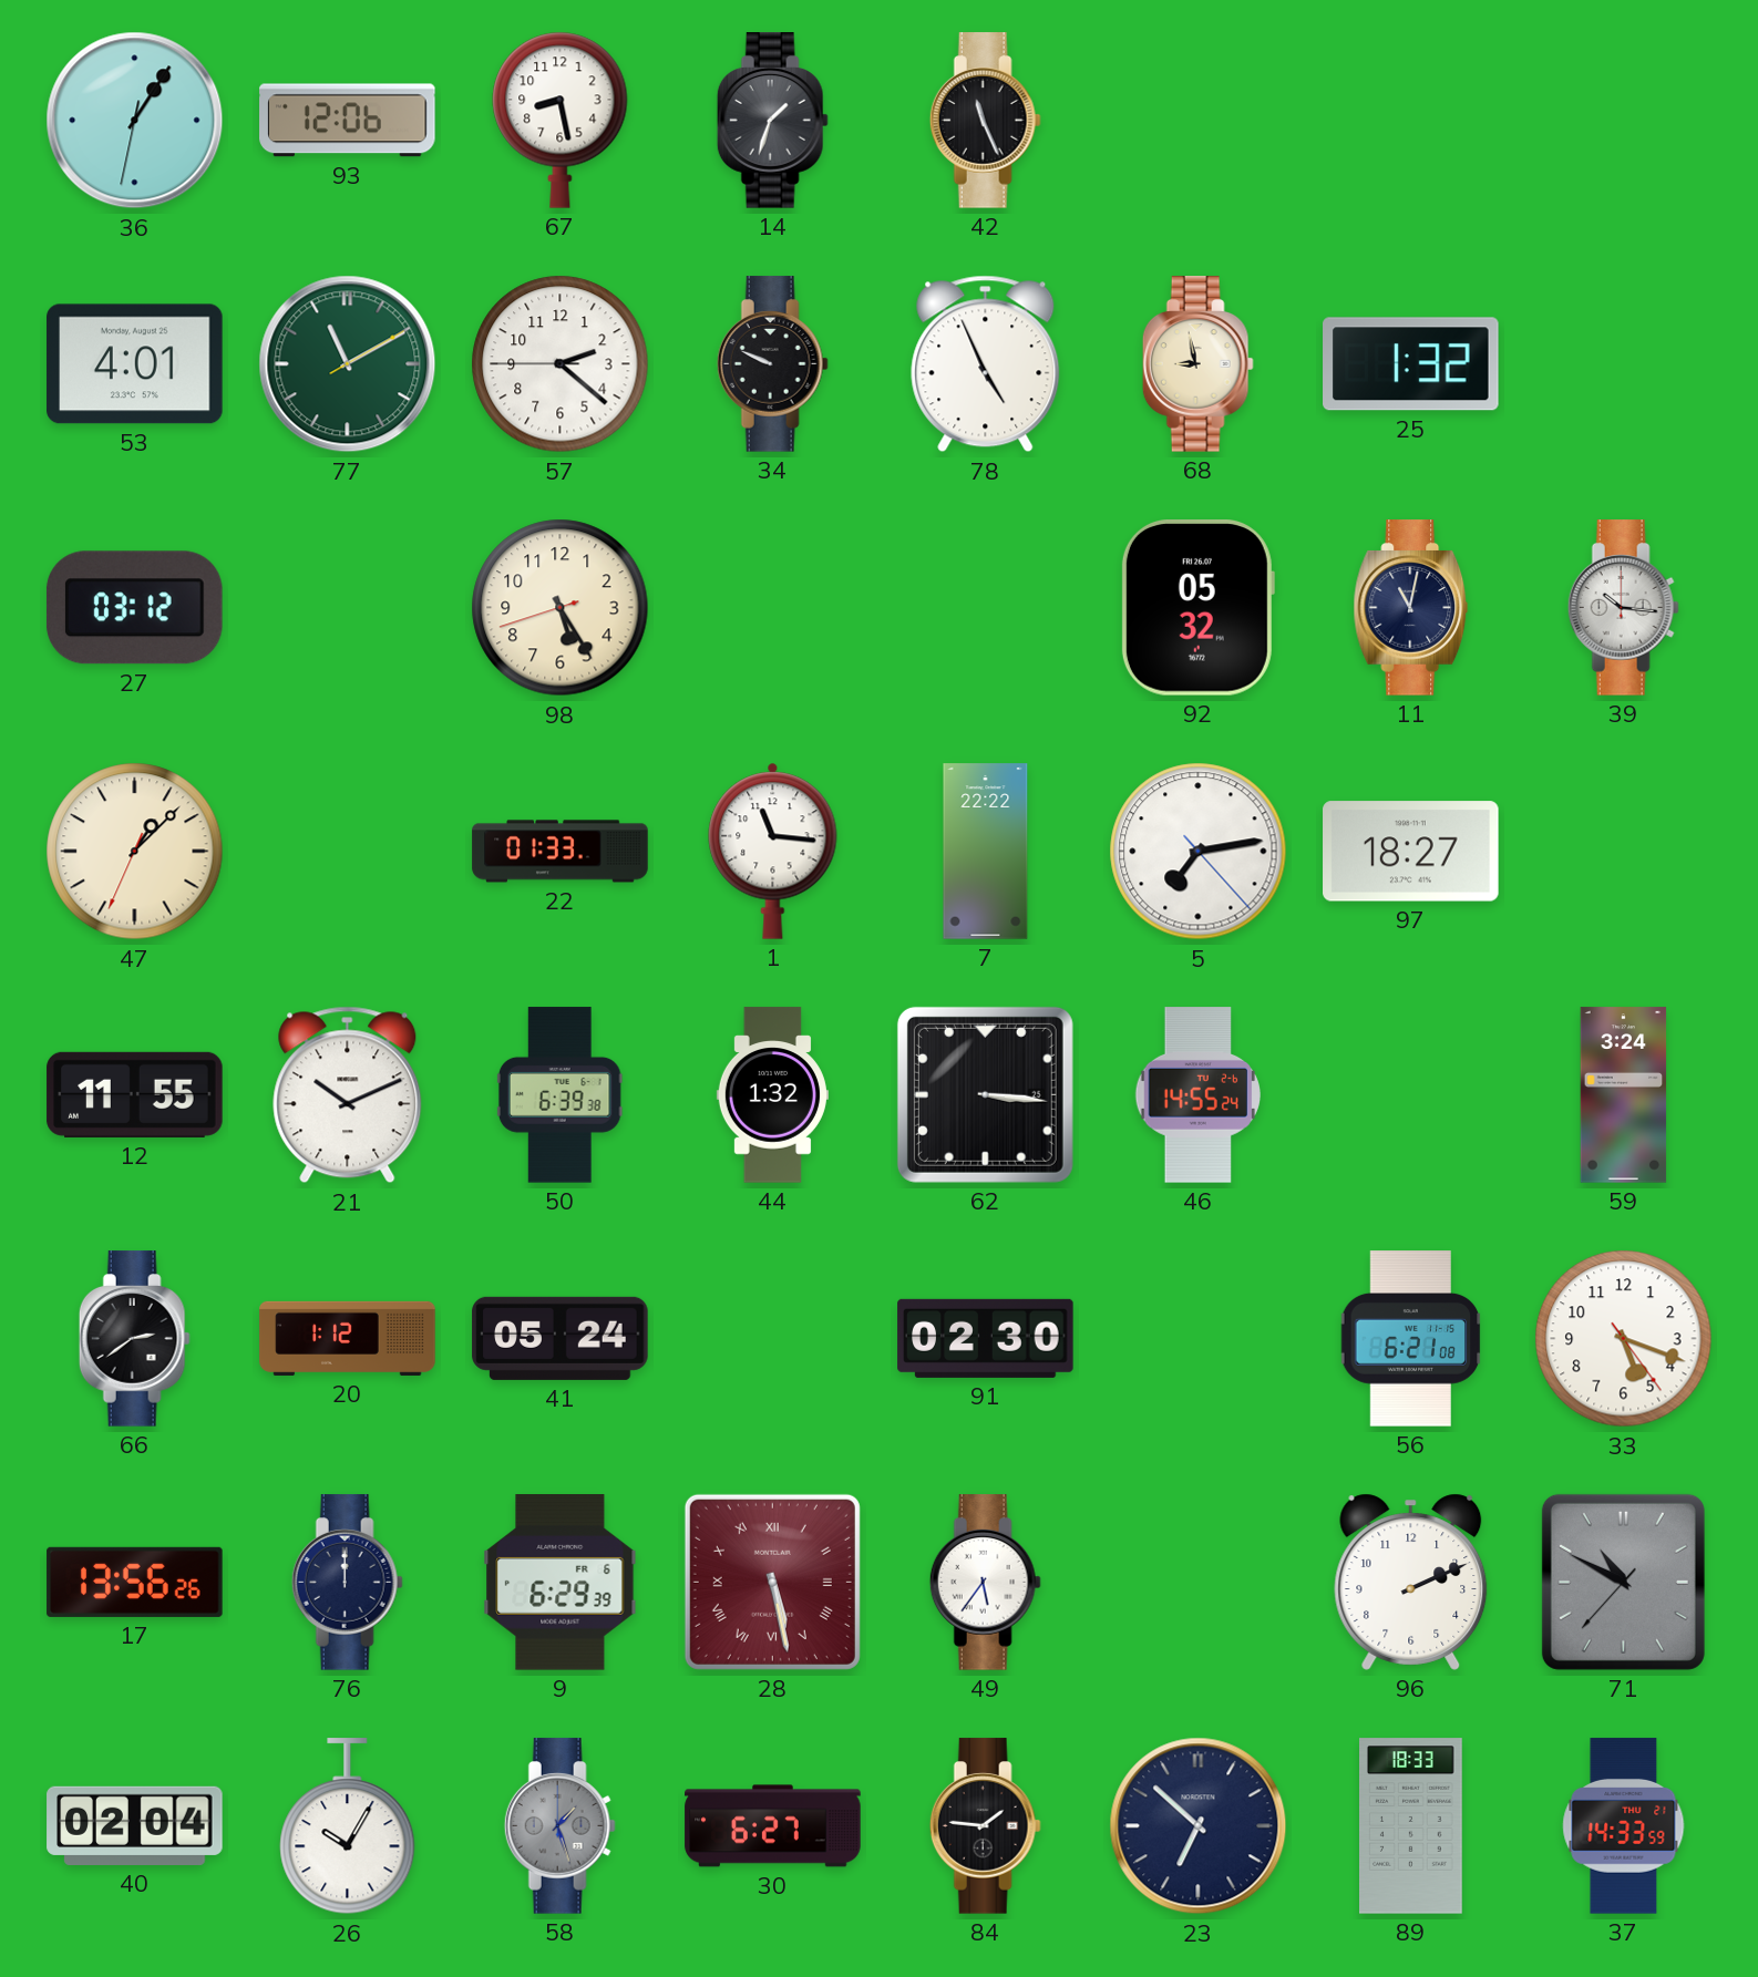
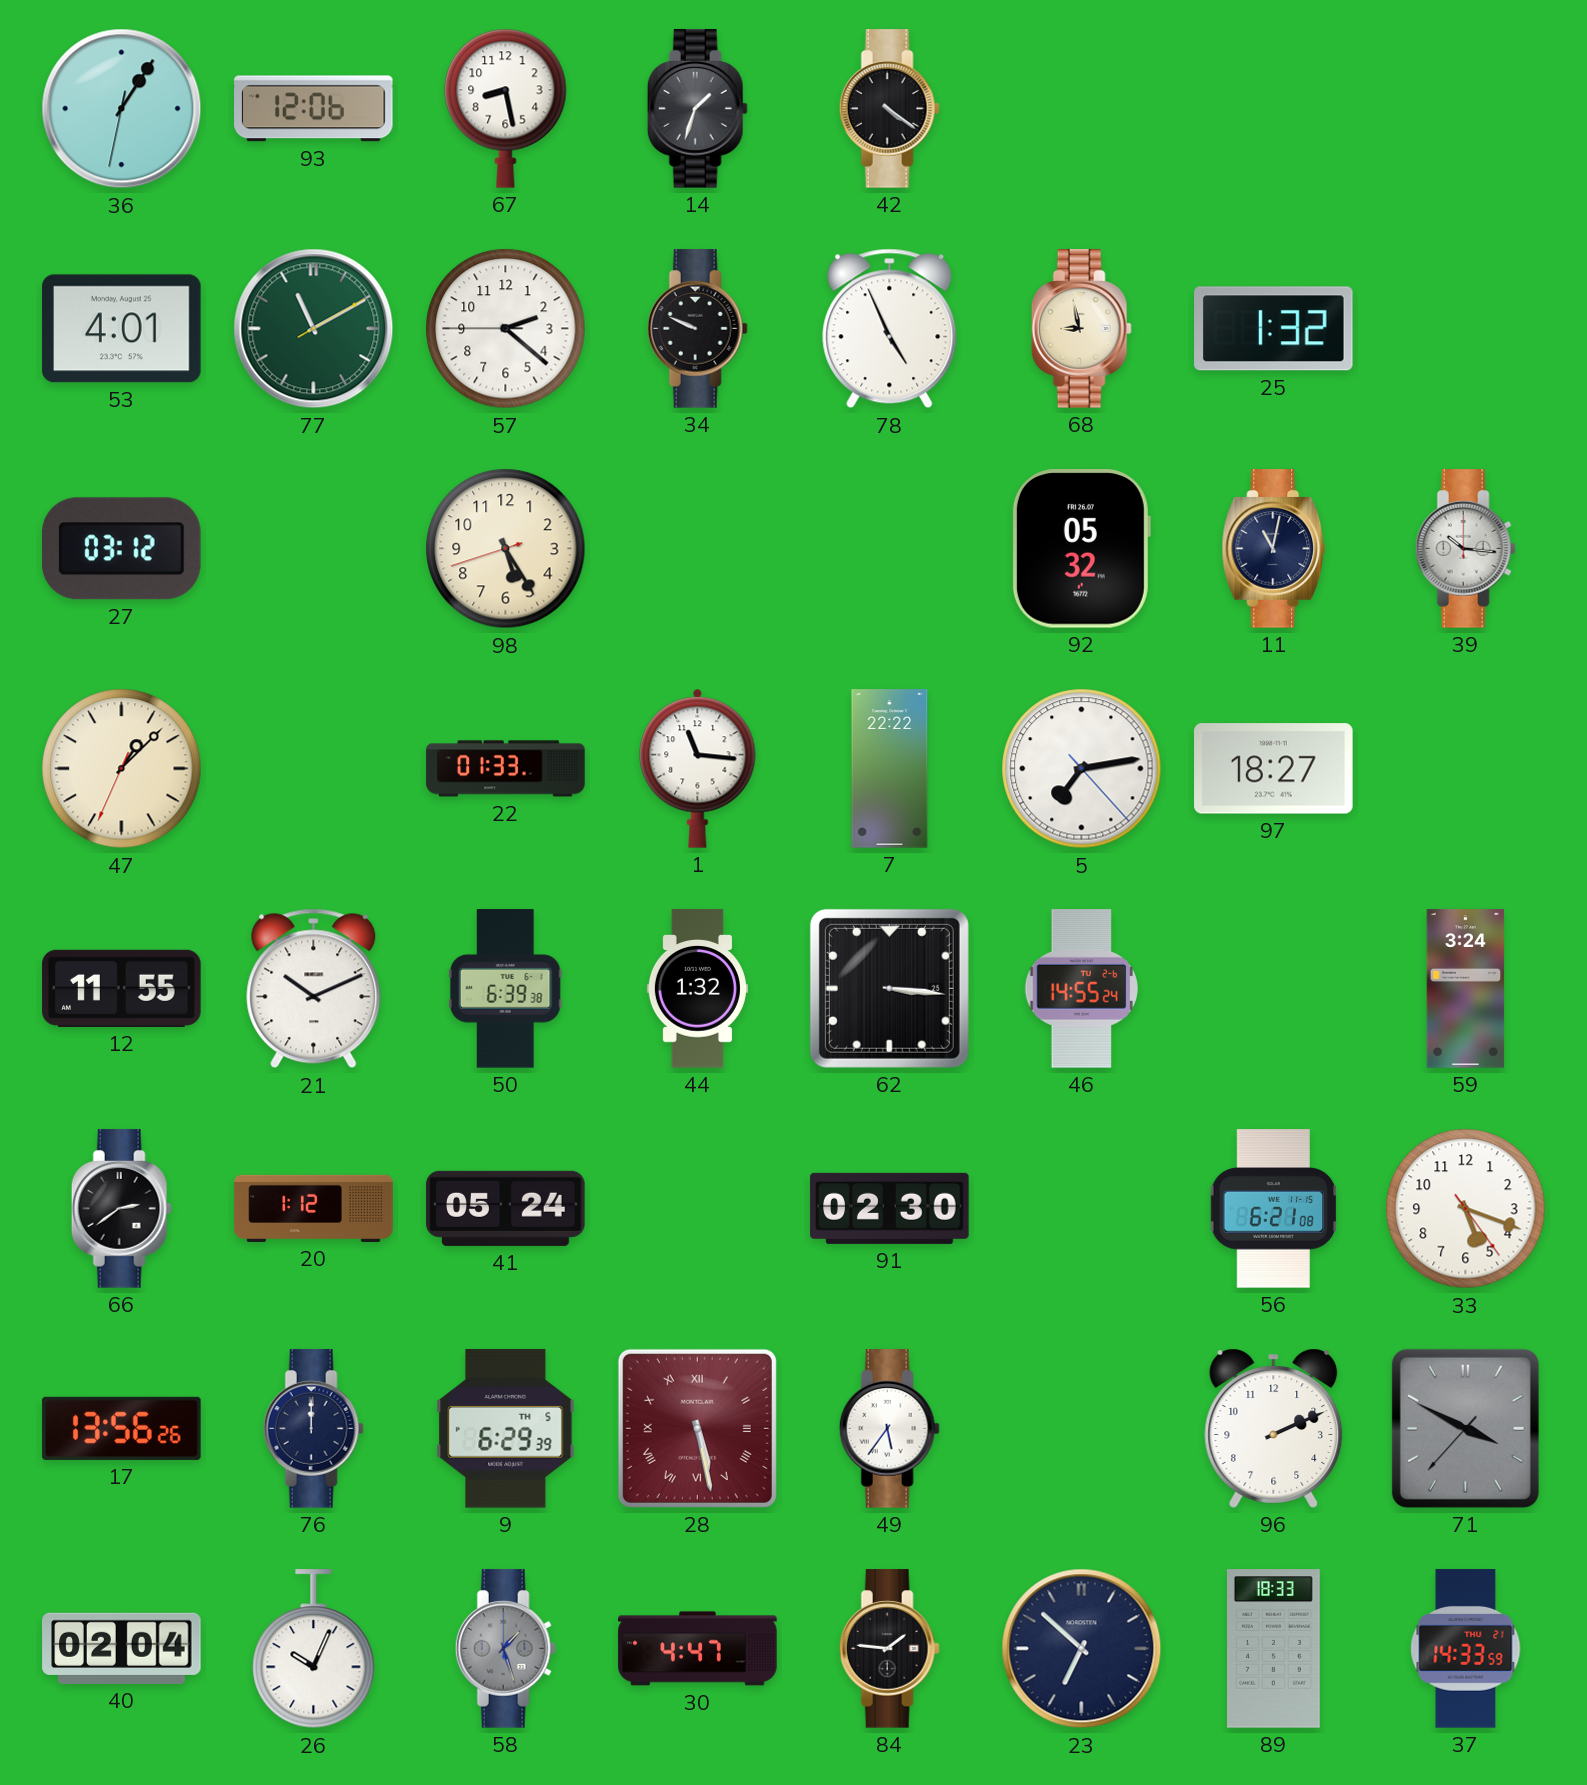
42: 11:26 -> 4:21
9 date: FR 6 -> TH 5
71: 10:49 -> 3:49
26: 10:05 -> 10:04
30: 6:27 -> 4:47
